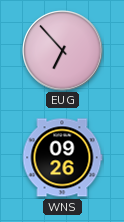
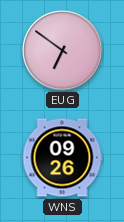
EUG: 6:53 -> 6:51
